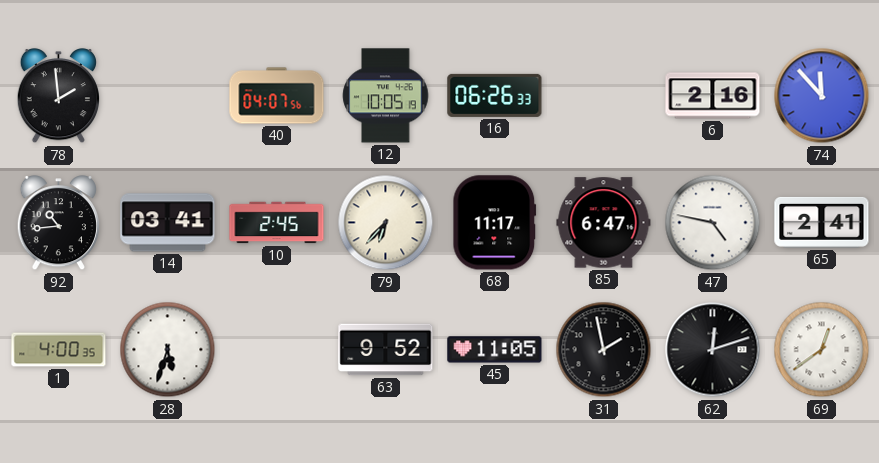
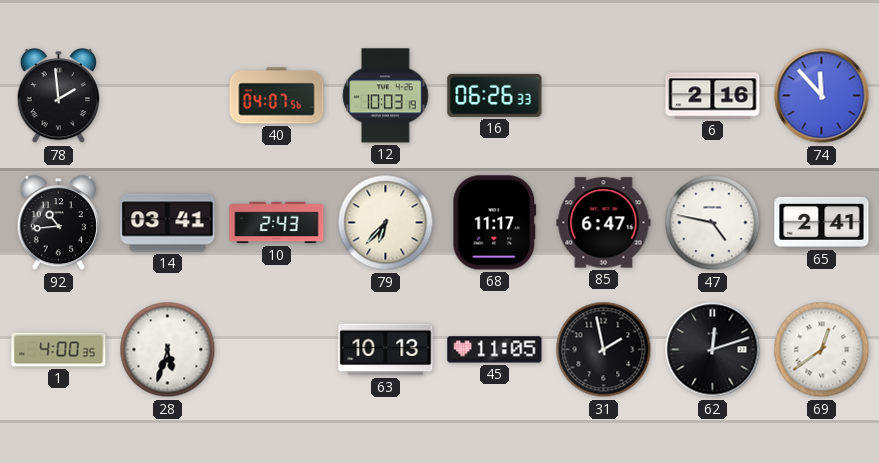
12: 10:05 -> 10:03
10: 2:45 -> 2:43
63: 9:52 -> 10:13
